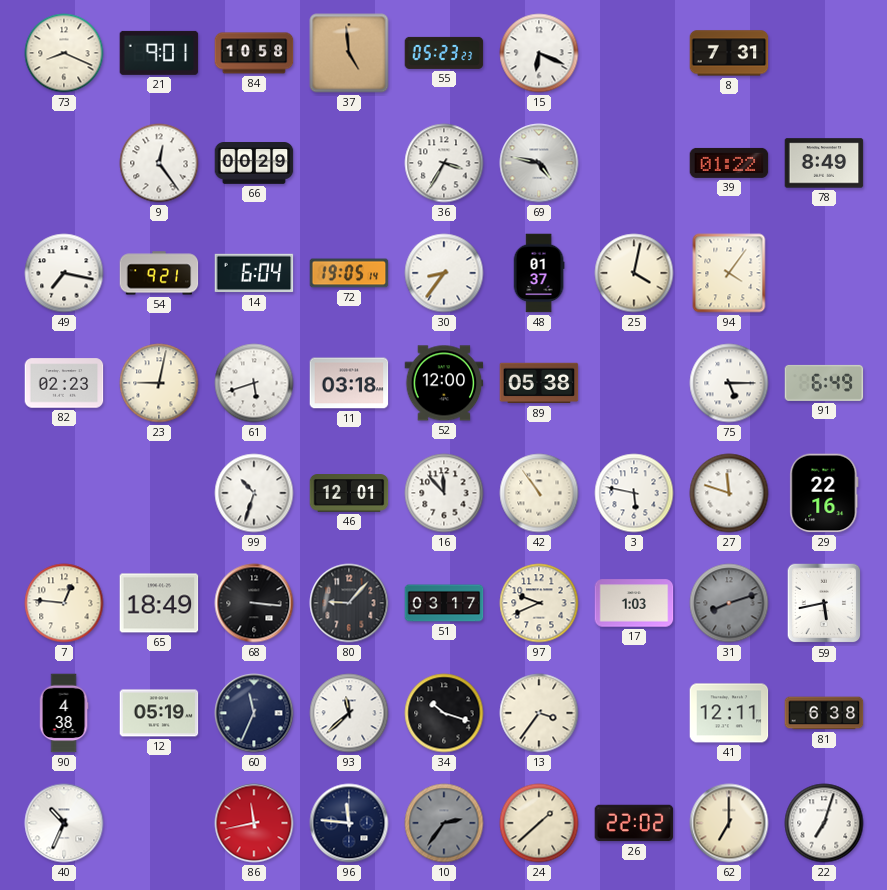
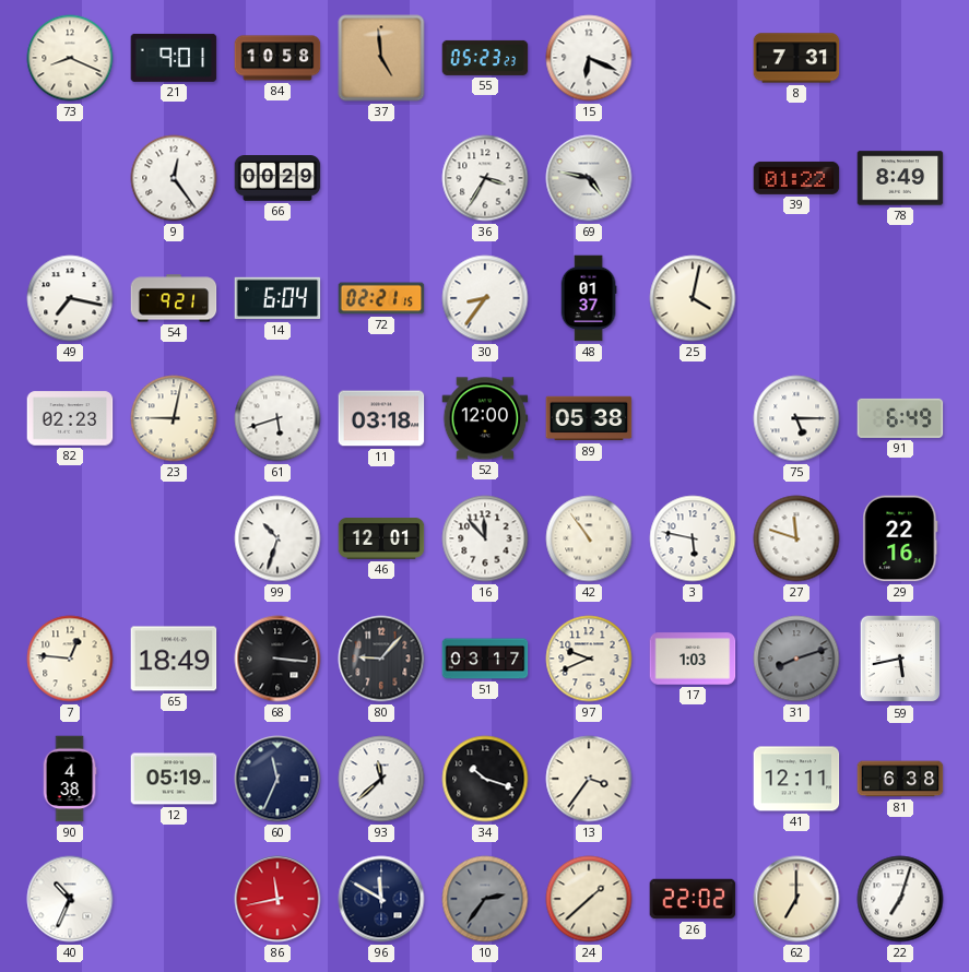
72: 19:05 -> 02:21
94: 4:06 -> none
96: 11:46 -> 11:50
